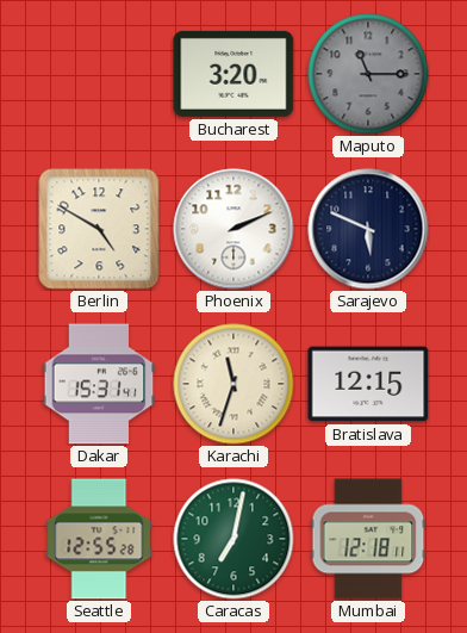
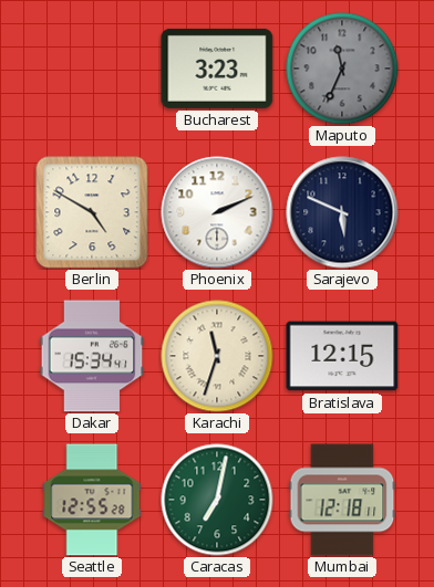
Bucharest: 3:20 -> 3:23
Maputo: 11:15 -> 11:34
Dakar: 15:31 -> 15:34
